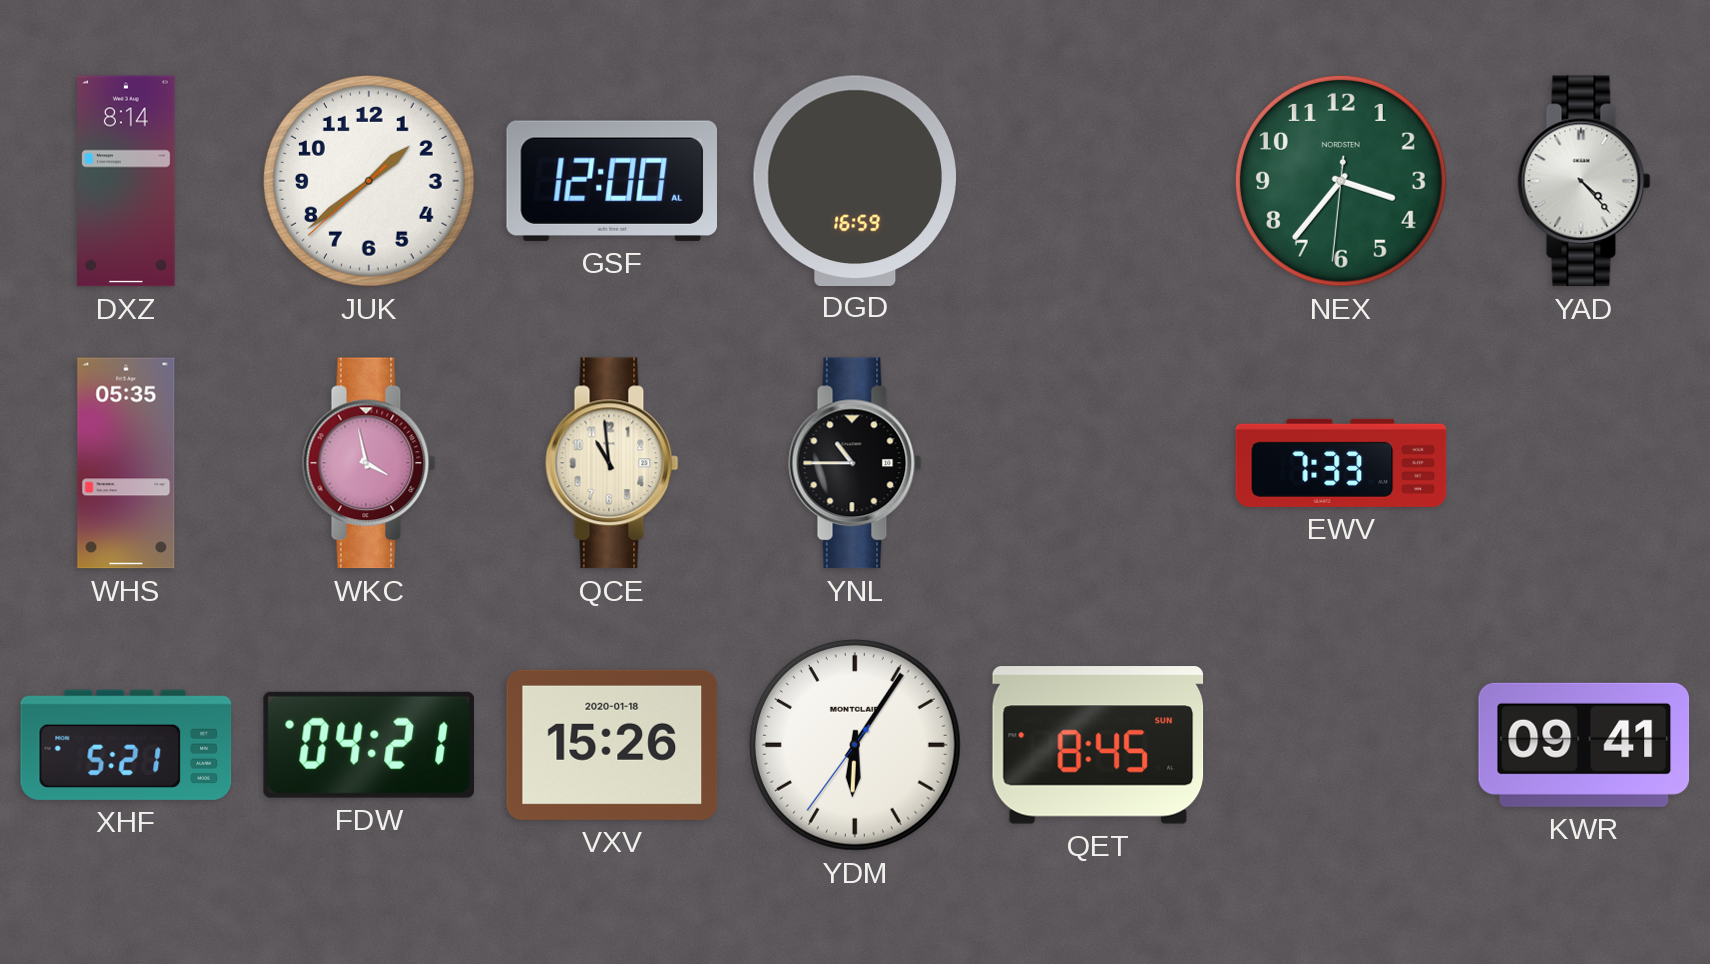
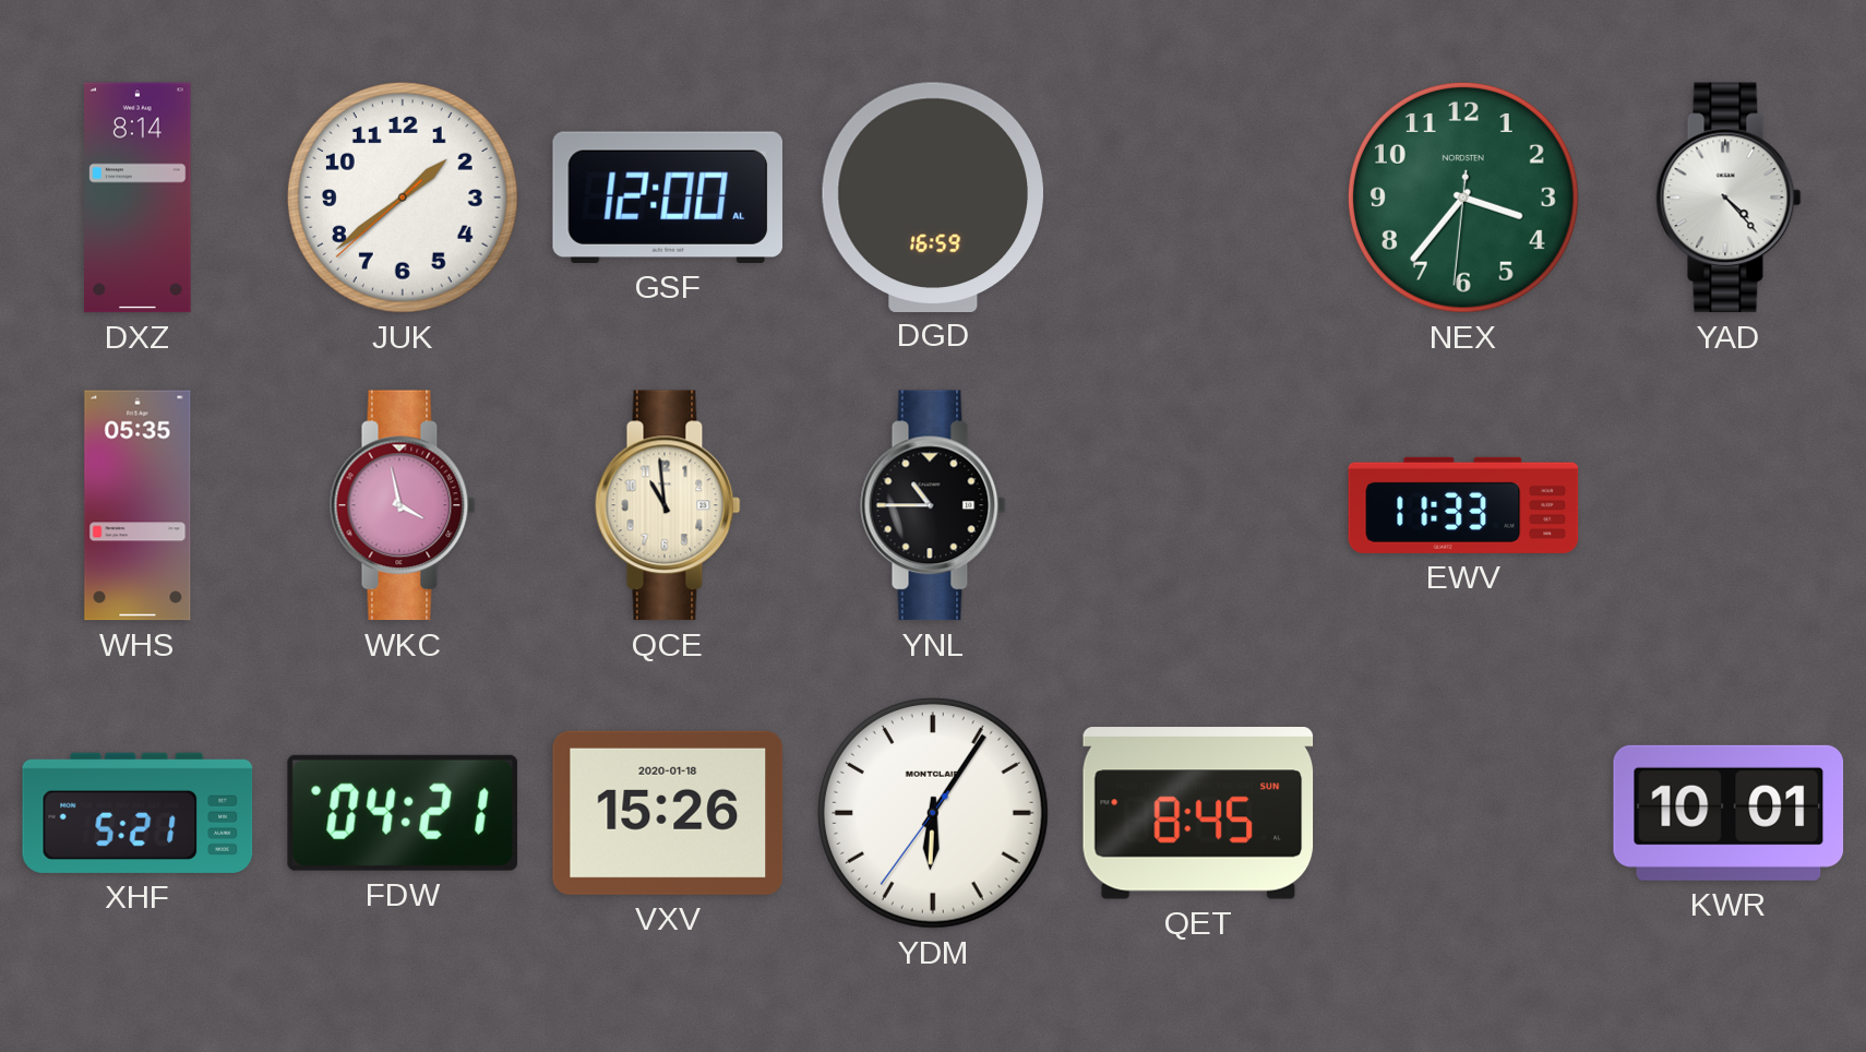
EWV: 7:33 -> 11:33
KWR: 09:41 -> 10:01
